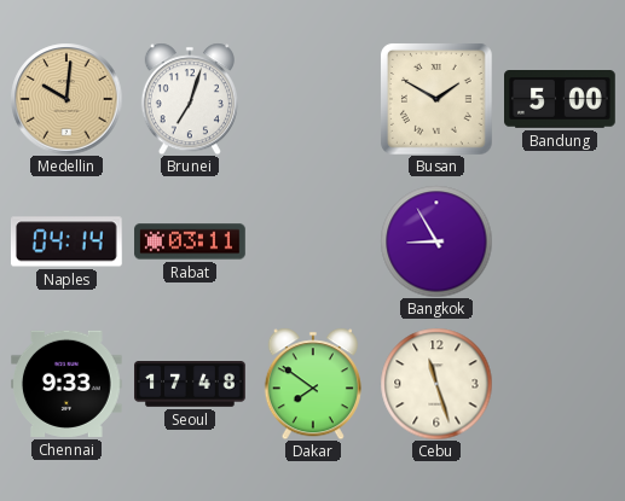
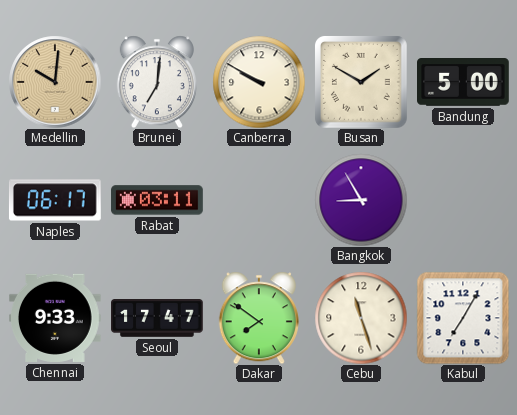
Brunei: 7:03 -> 7:01
Canberra: none -> 9:50
Naples: 04:14 -> 06:17
Seoul: 17:48 -> 17:47
Kabul: none -> 7:05
